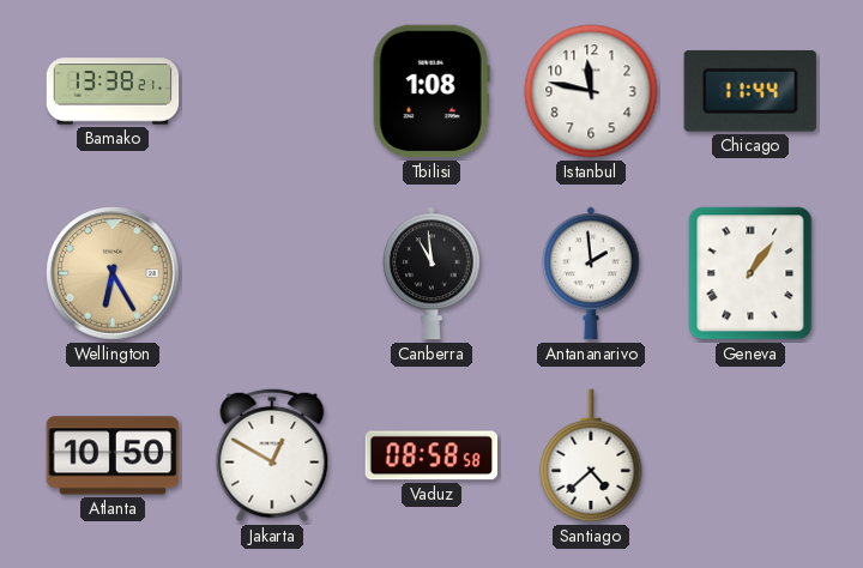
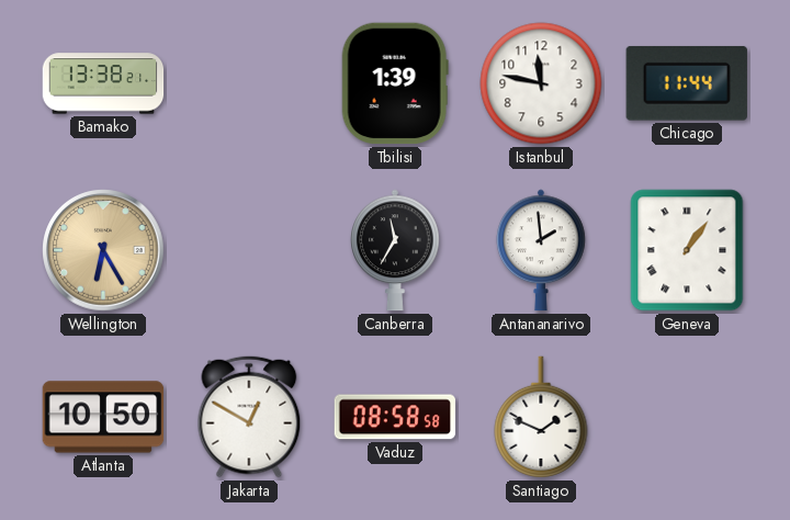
Tbilisi: 1:08 -> 1:39
Canberra: 10:59 -> 11:35
Santiago: 4:38 -> 1:49
